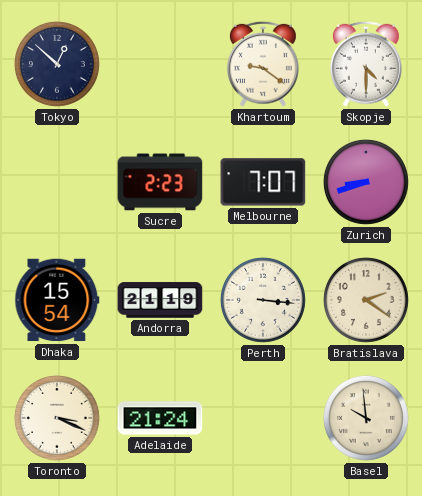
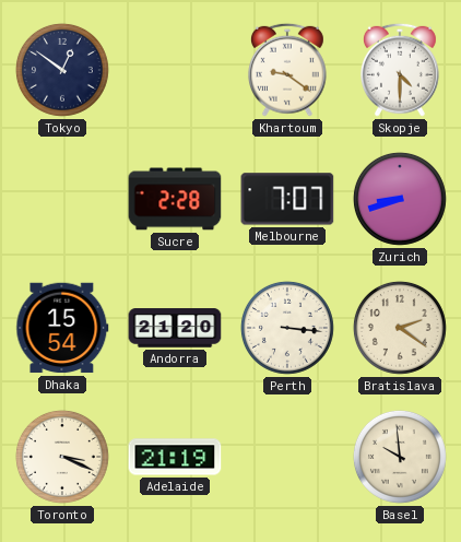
Tokyo: 12:52 -> 12:51
Sucre: 2:23 -> 2:28
Andorra: 21:19 -> 21:20
Adelaide: 21:24 -> 21:19
